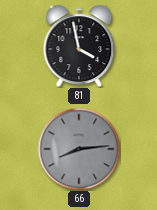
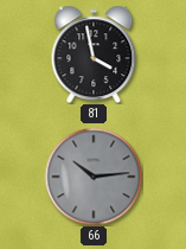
66: 8:14 -> 10:14
